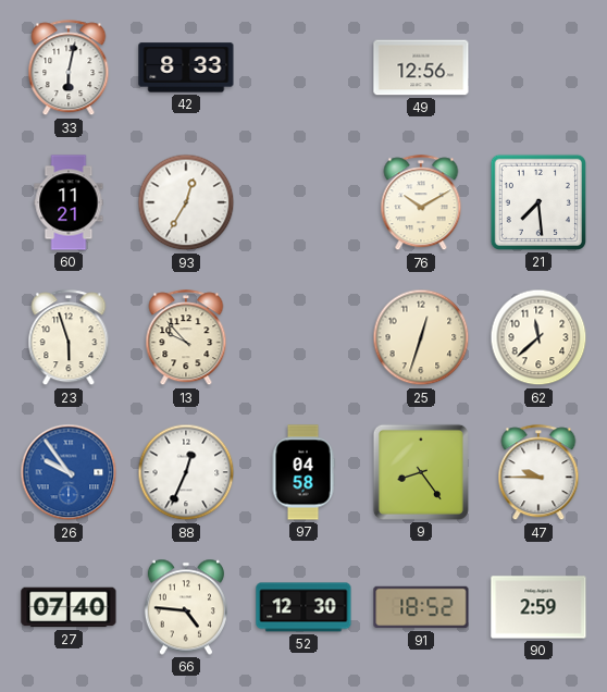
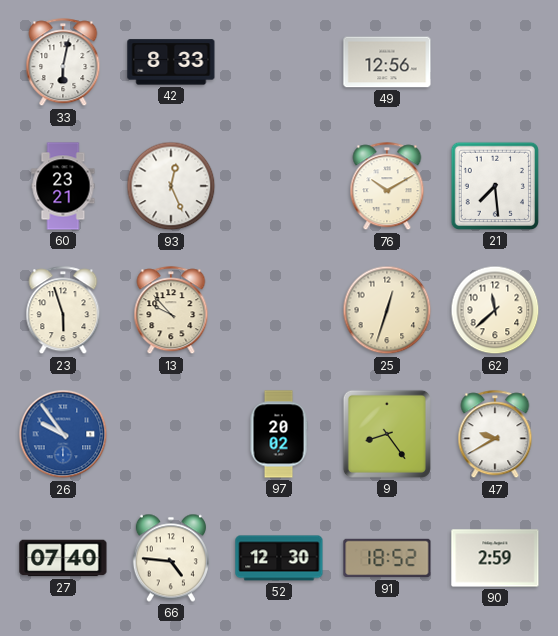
60: 11:21 -> 23:21
93: 12:35 -> 12:26
88: 12:34 -> none
97: 04:58 -> 20:02
47: 9:45 -> 9:40
